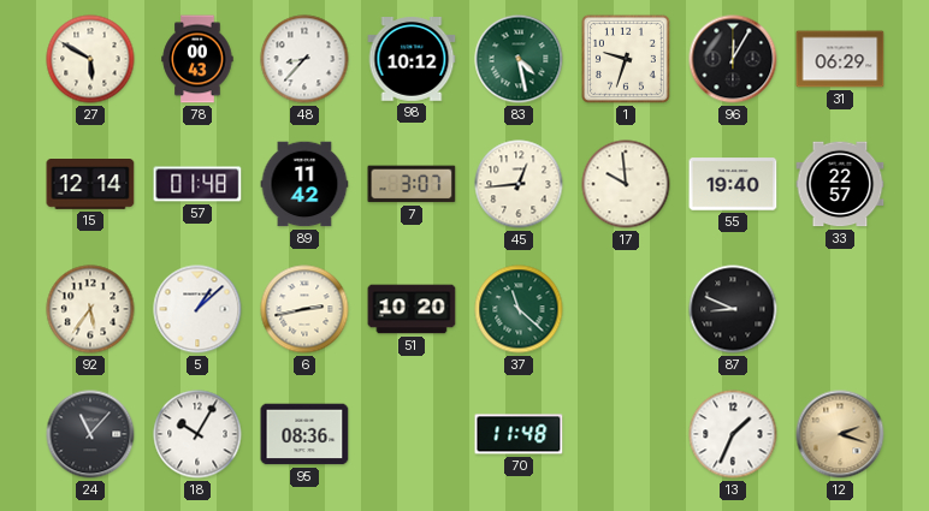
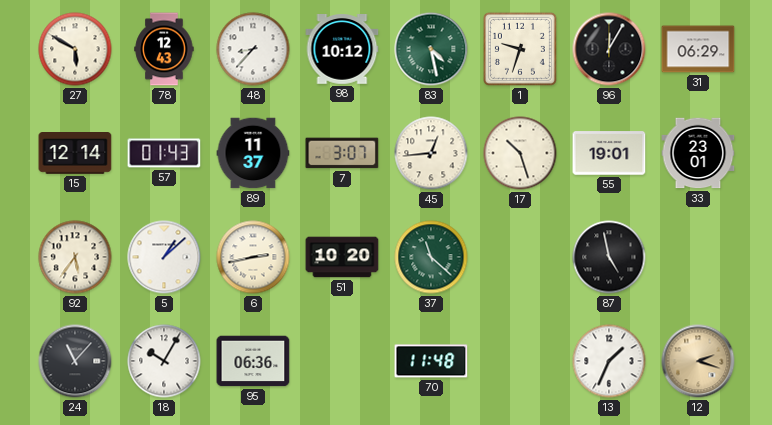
78: 00:43 -> 12:43
57: 01:48 -> 01:43
89: 11:42 -> 11:37
17: 9:59 -> 10:27
55: 19:40 -> 19:01
33: 22:57 -> 23:01
87: 8:49 -> 4:58
95: 08:36 -> 06:36
